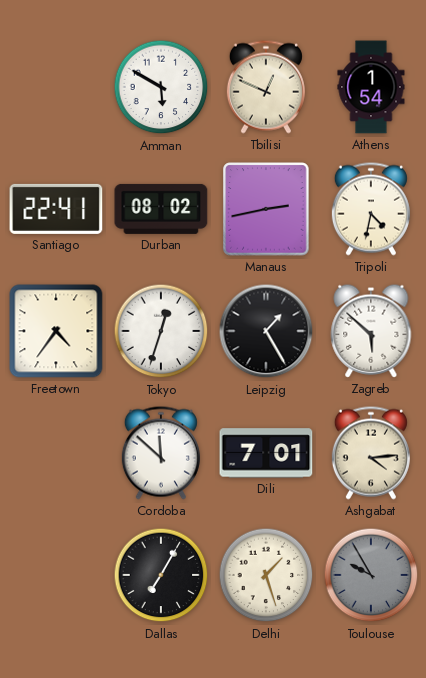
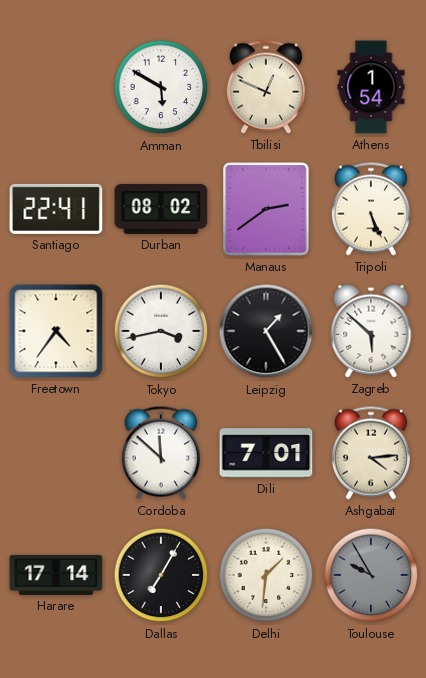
Manaus: 2:43 -> 2:39
Tripoli: 4:32 -> 5:26
Tokyo: 12:33 -> 3:43
Harare: none -> 17:14
Delhi: 1:27 -> 1:31
